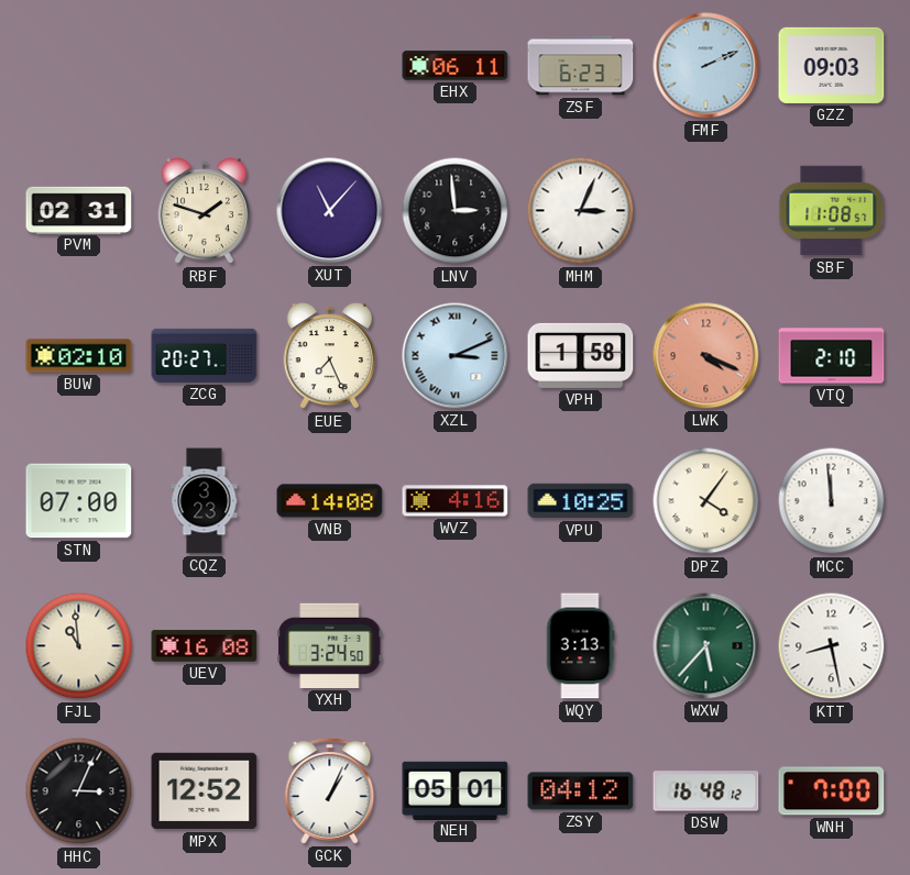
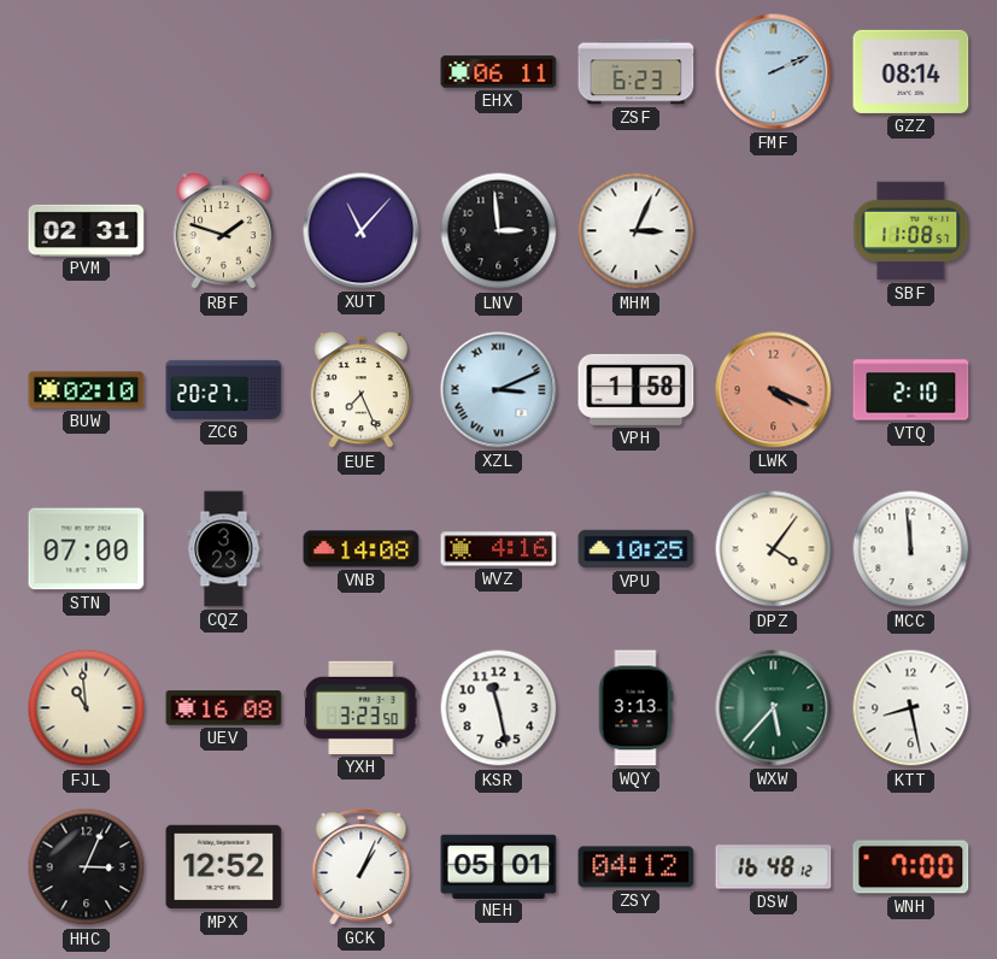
GZZ: 09:03 -> 08:14
YXH: 3:24 -> 3:23
KSR: none -> 11:28
